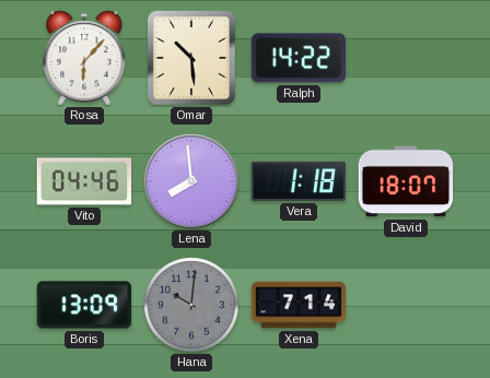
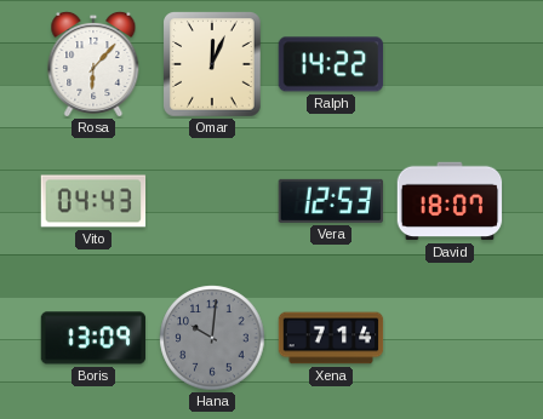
Omar: 10:29 -> 12:04
Vito: 04:46 -> 04:43
Lena: 7:59 -> none
Vera: 1:18 -> 12:53
